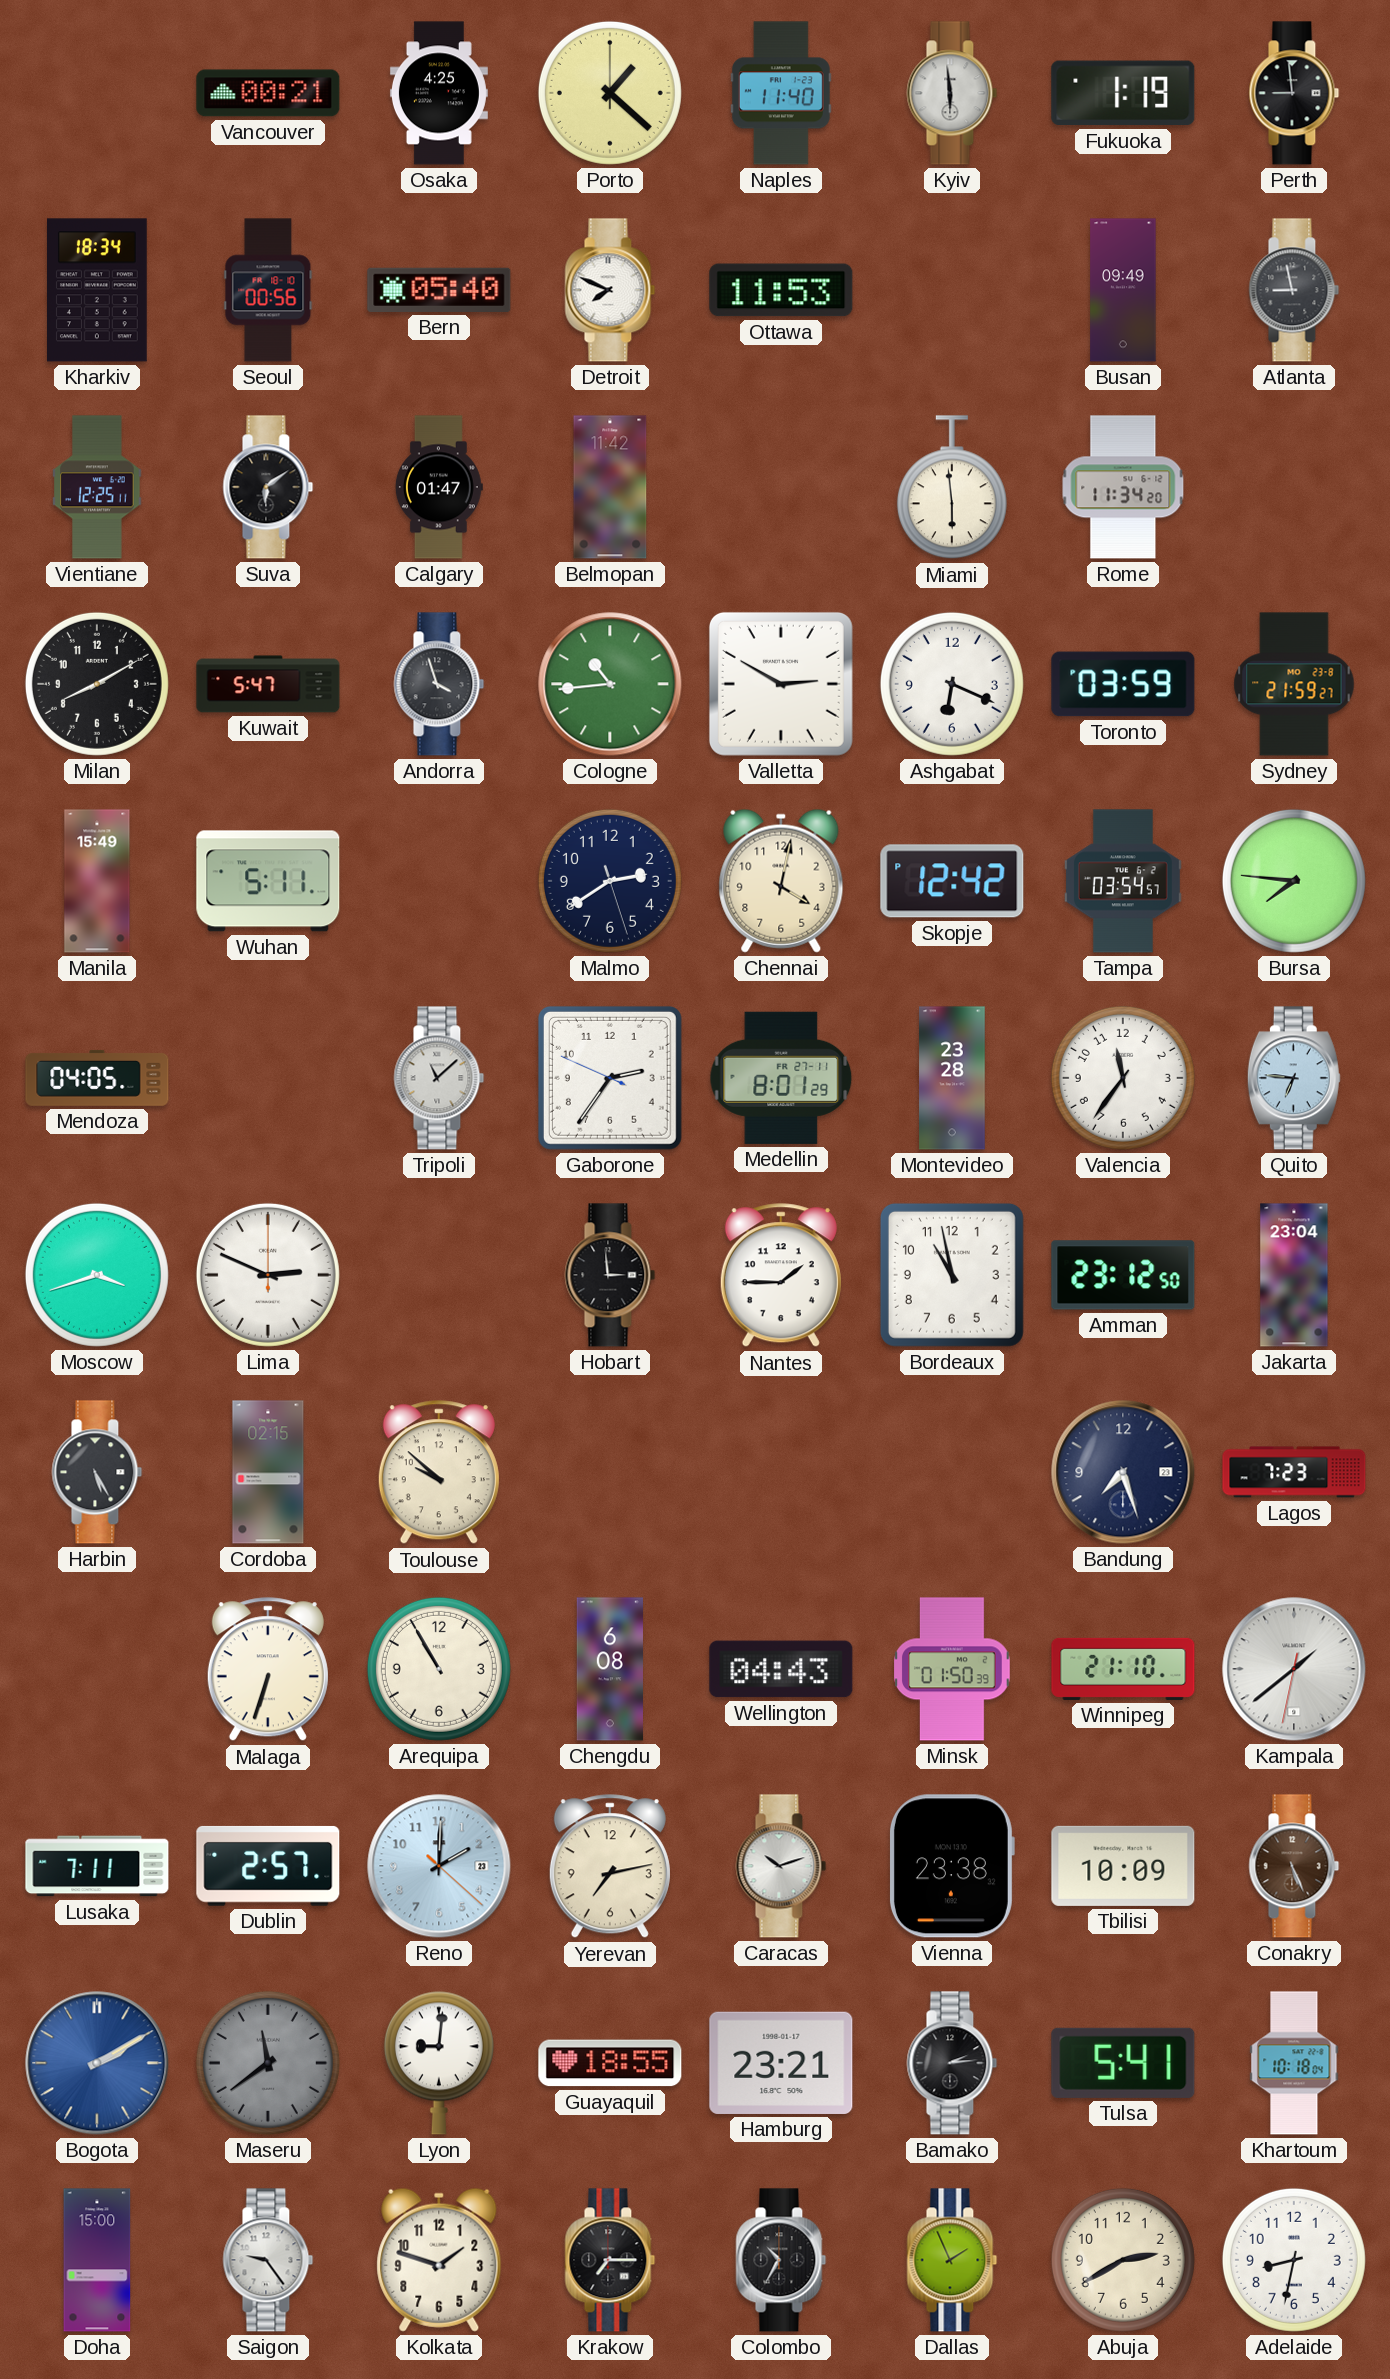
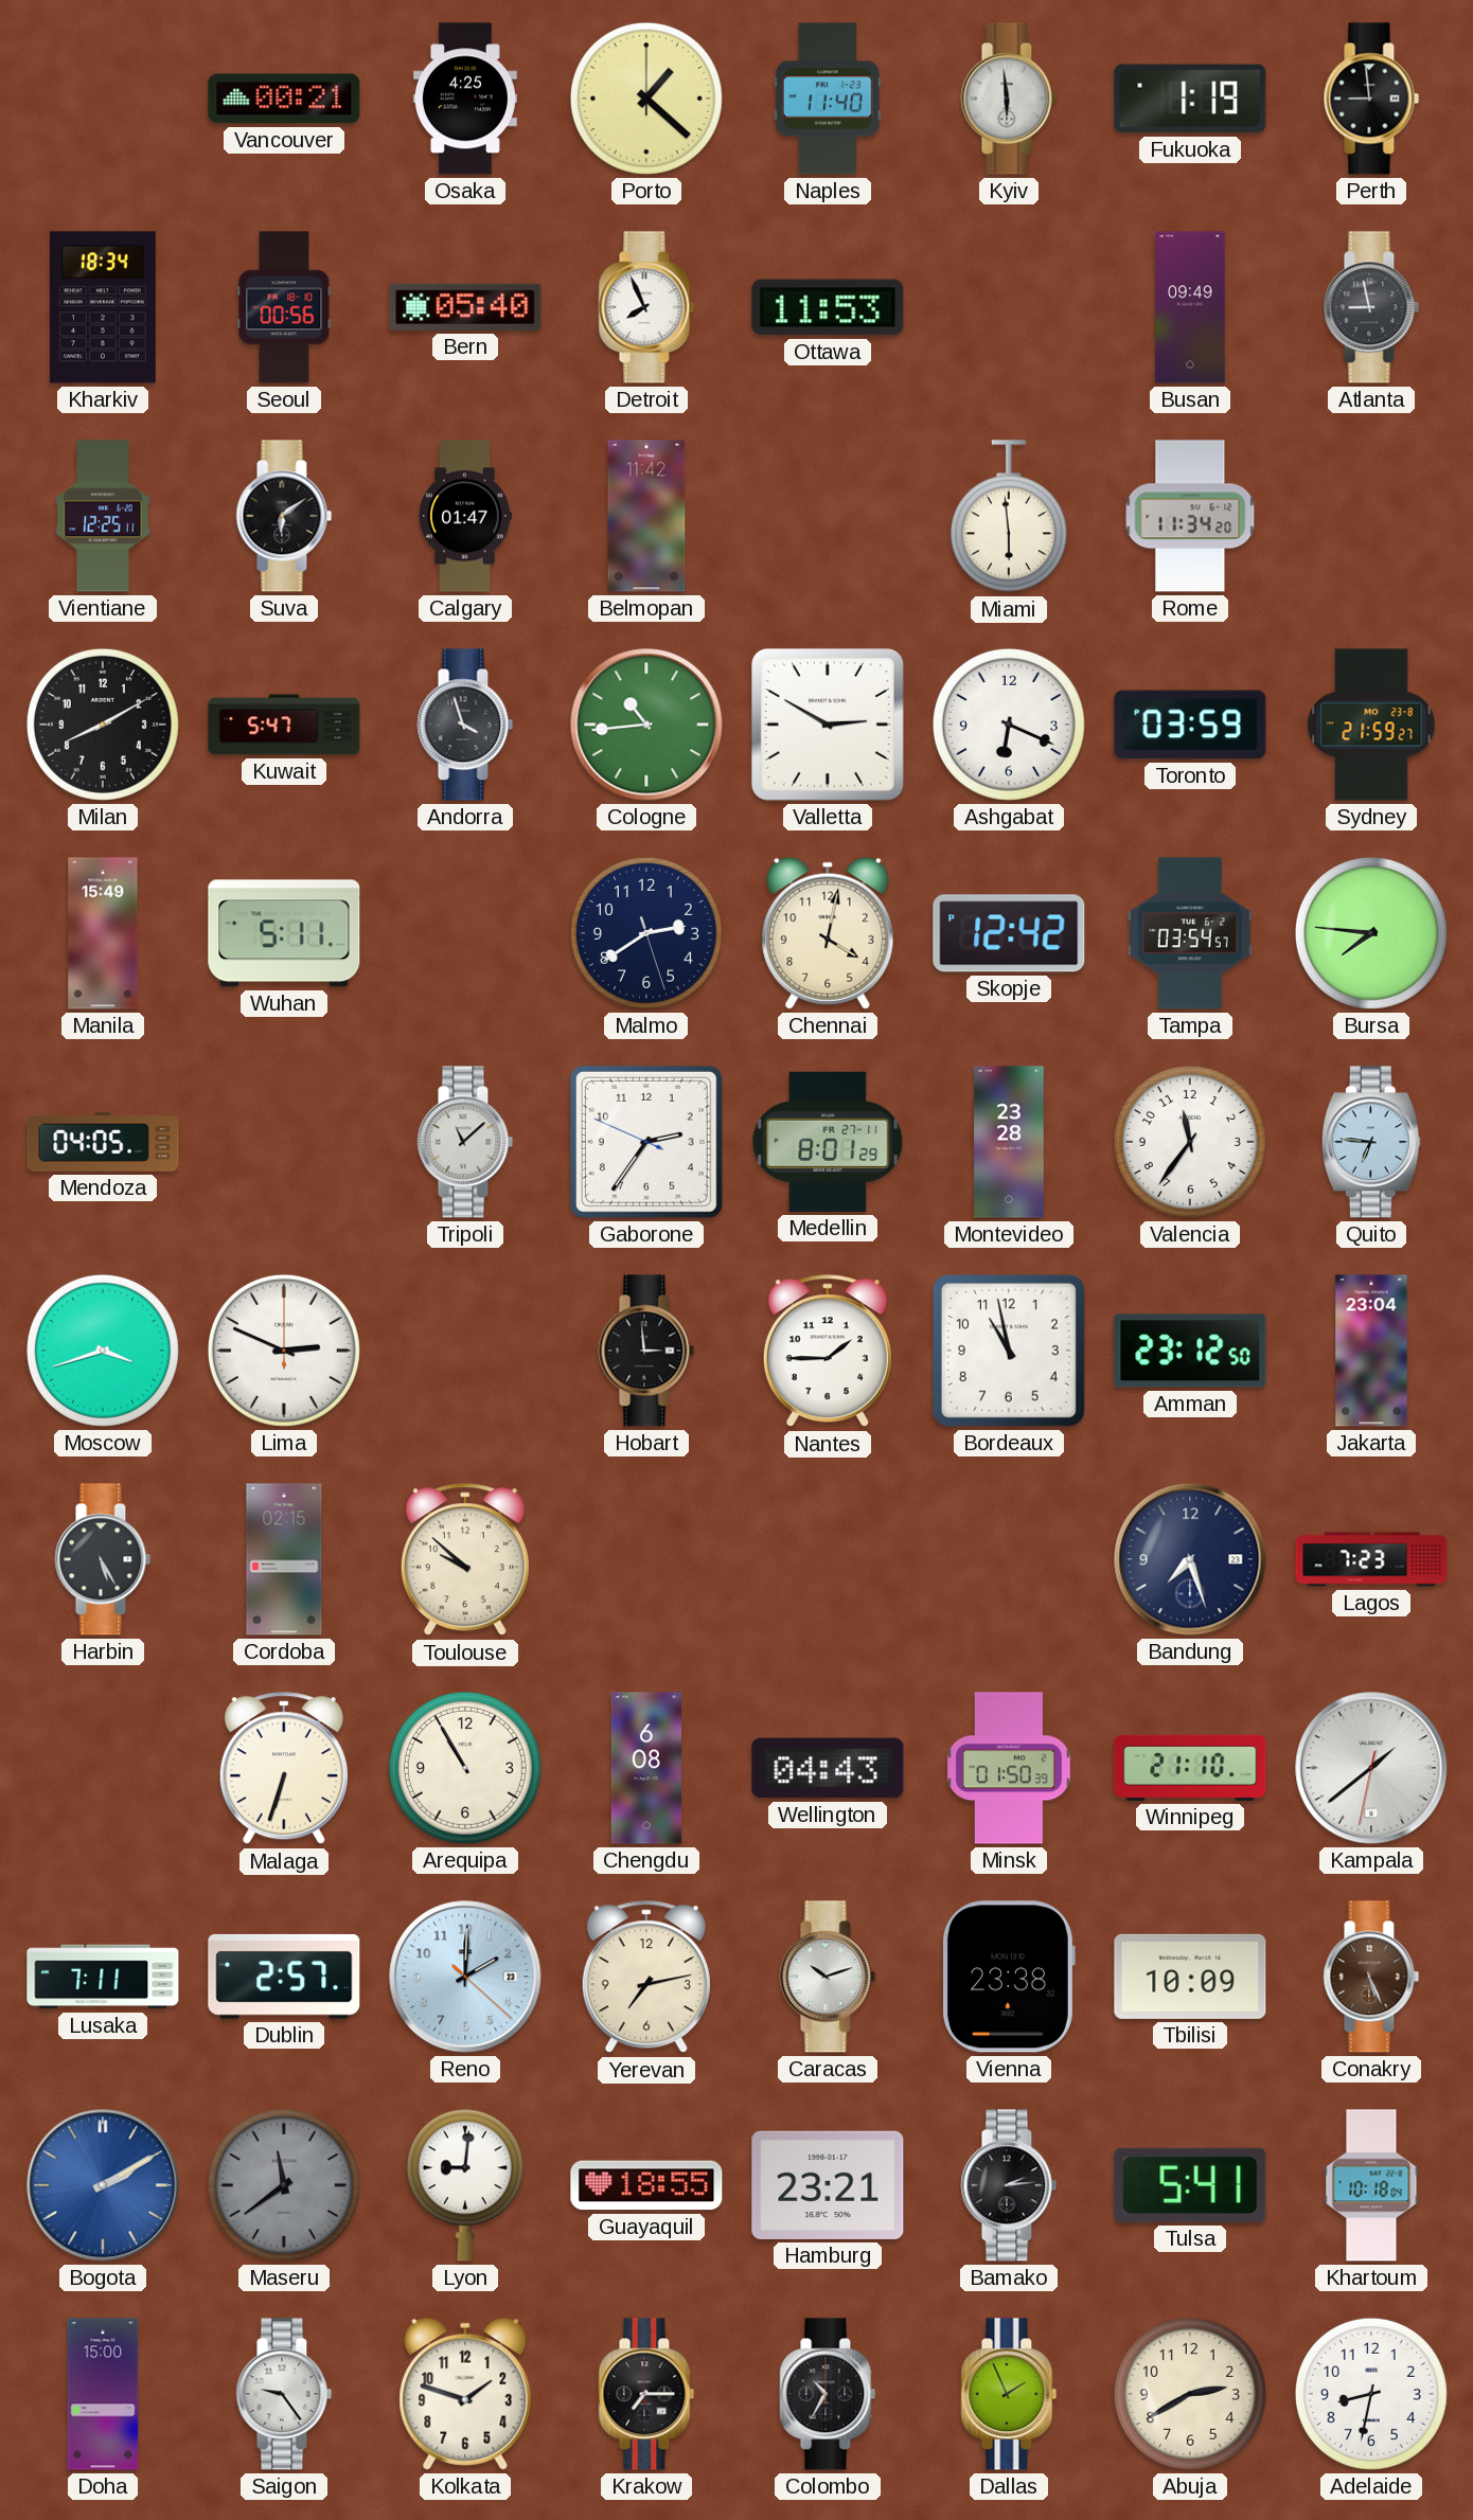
Detroit: 7:49 -> 7:56
